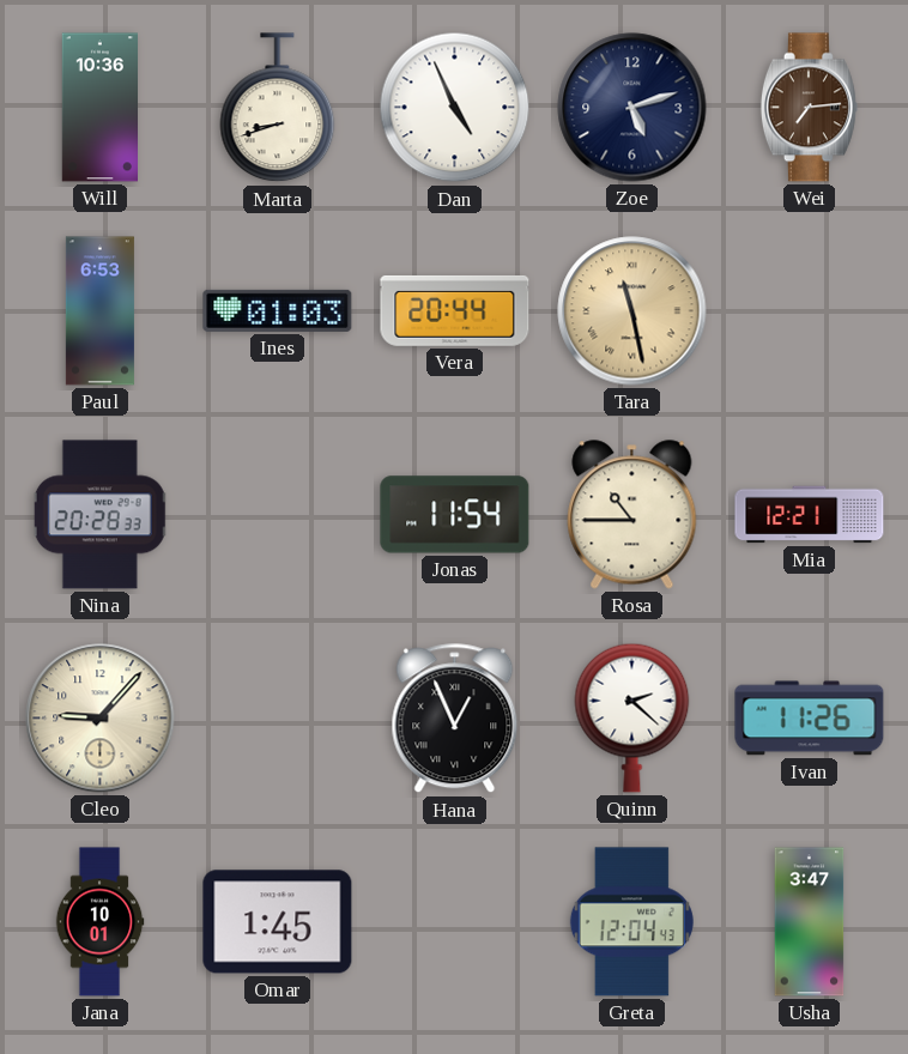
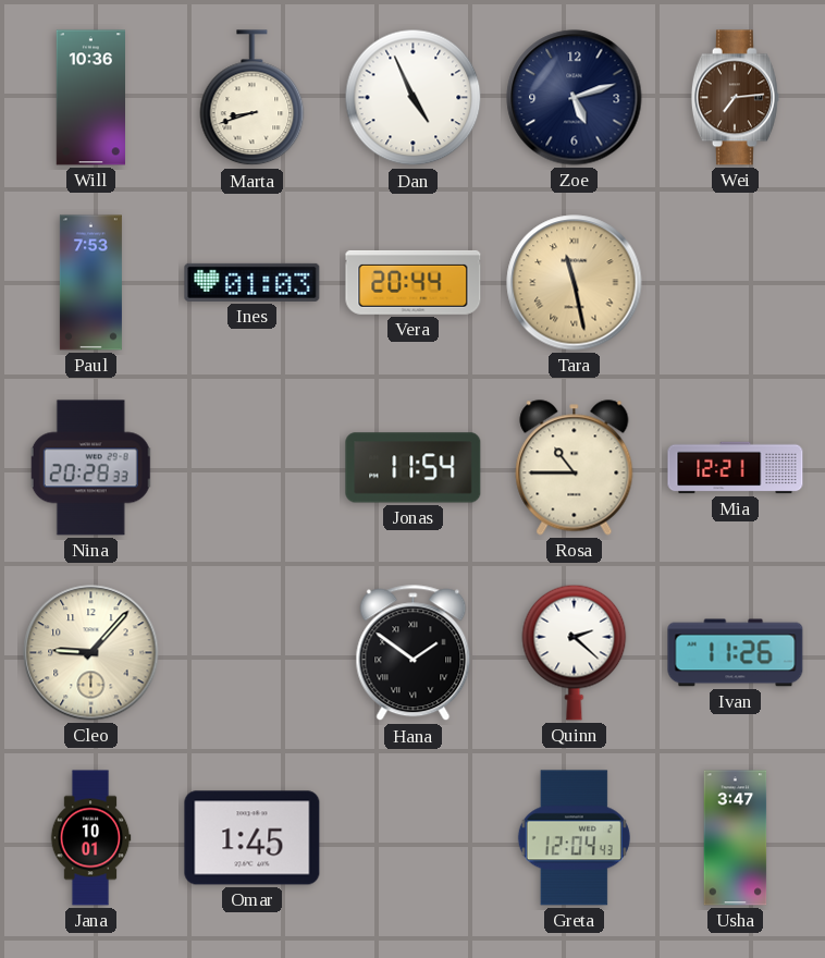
Paul: 6:53 -> 7:53
Hana: 12:56 -> 1:51
